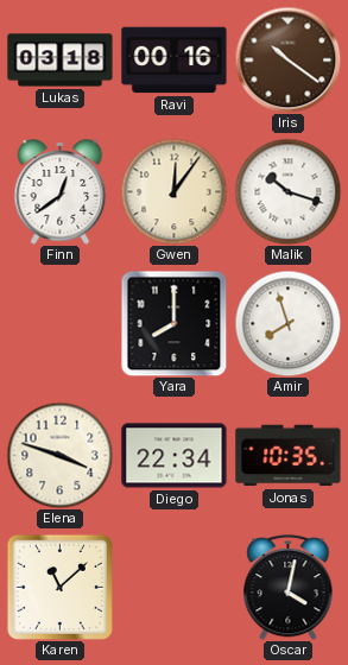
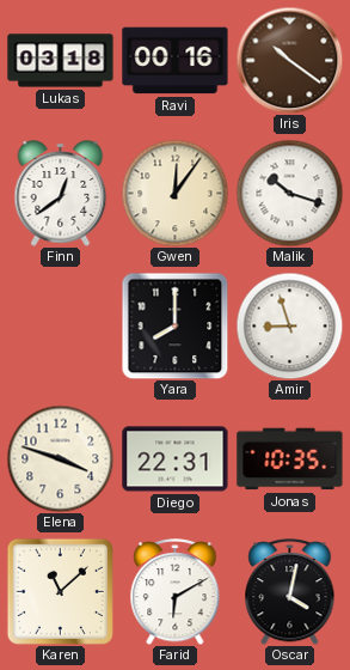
Amir: 7:57 -> 8:57
Diego: 22:34 -> 22:31
Farid: none -> 6:10
